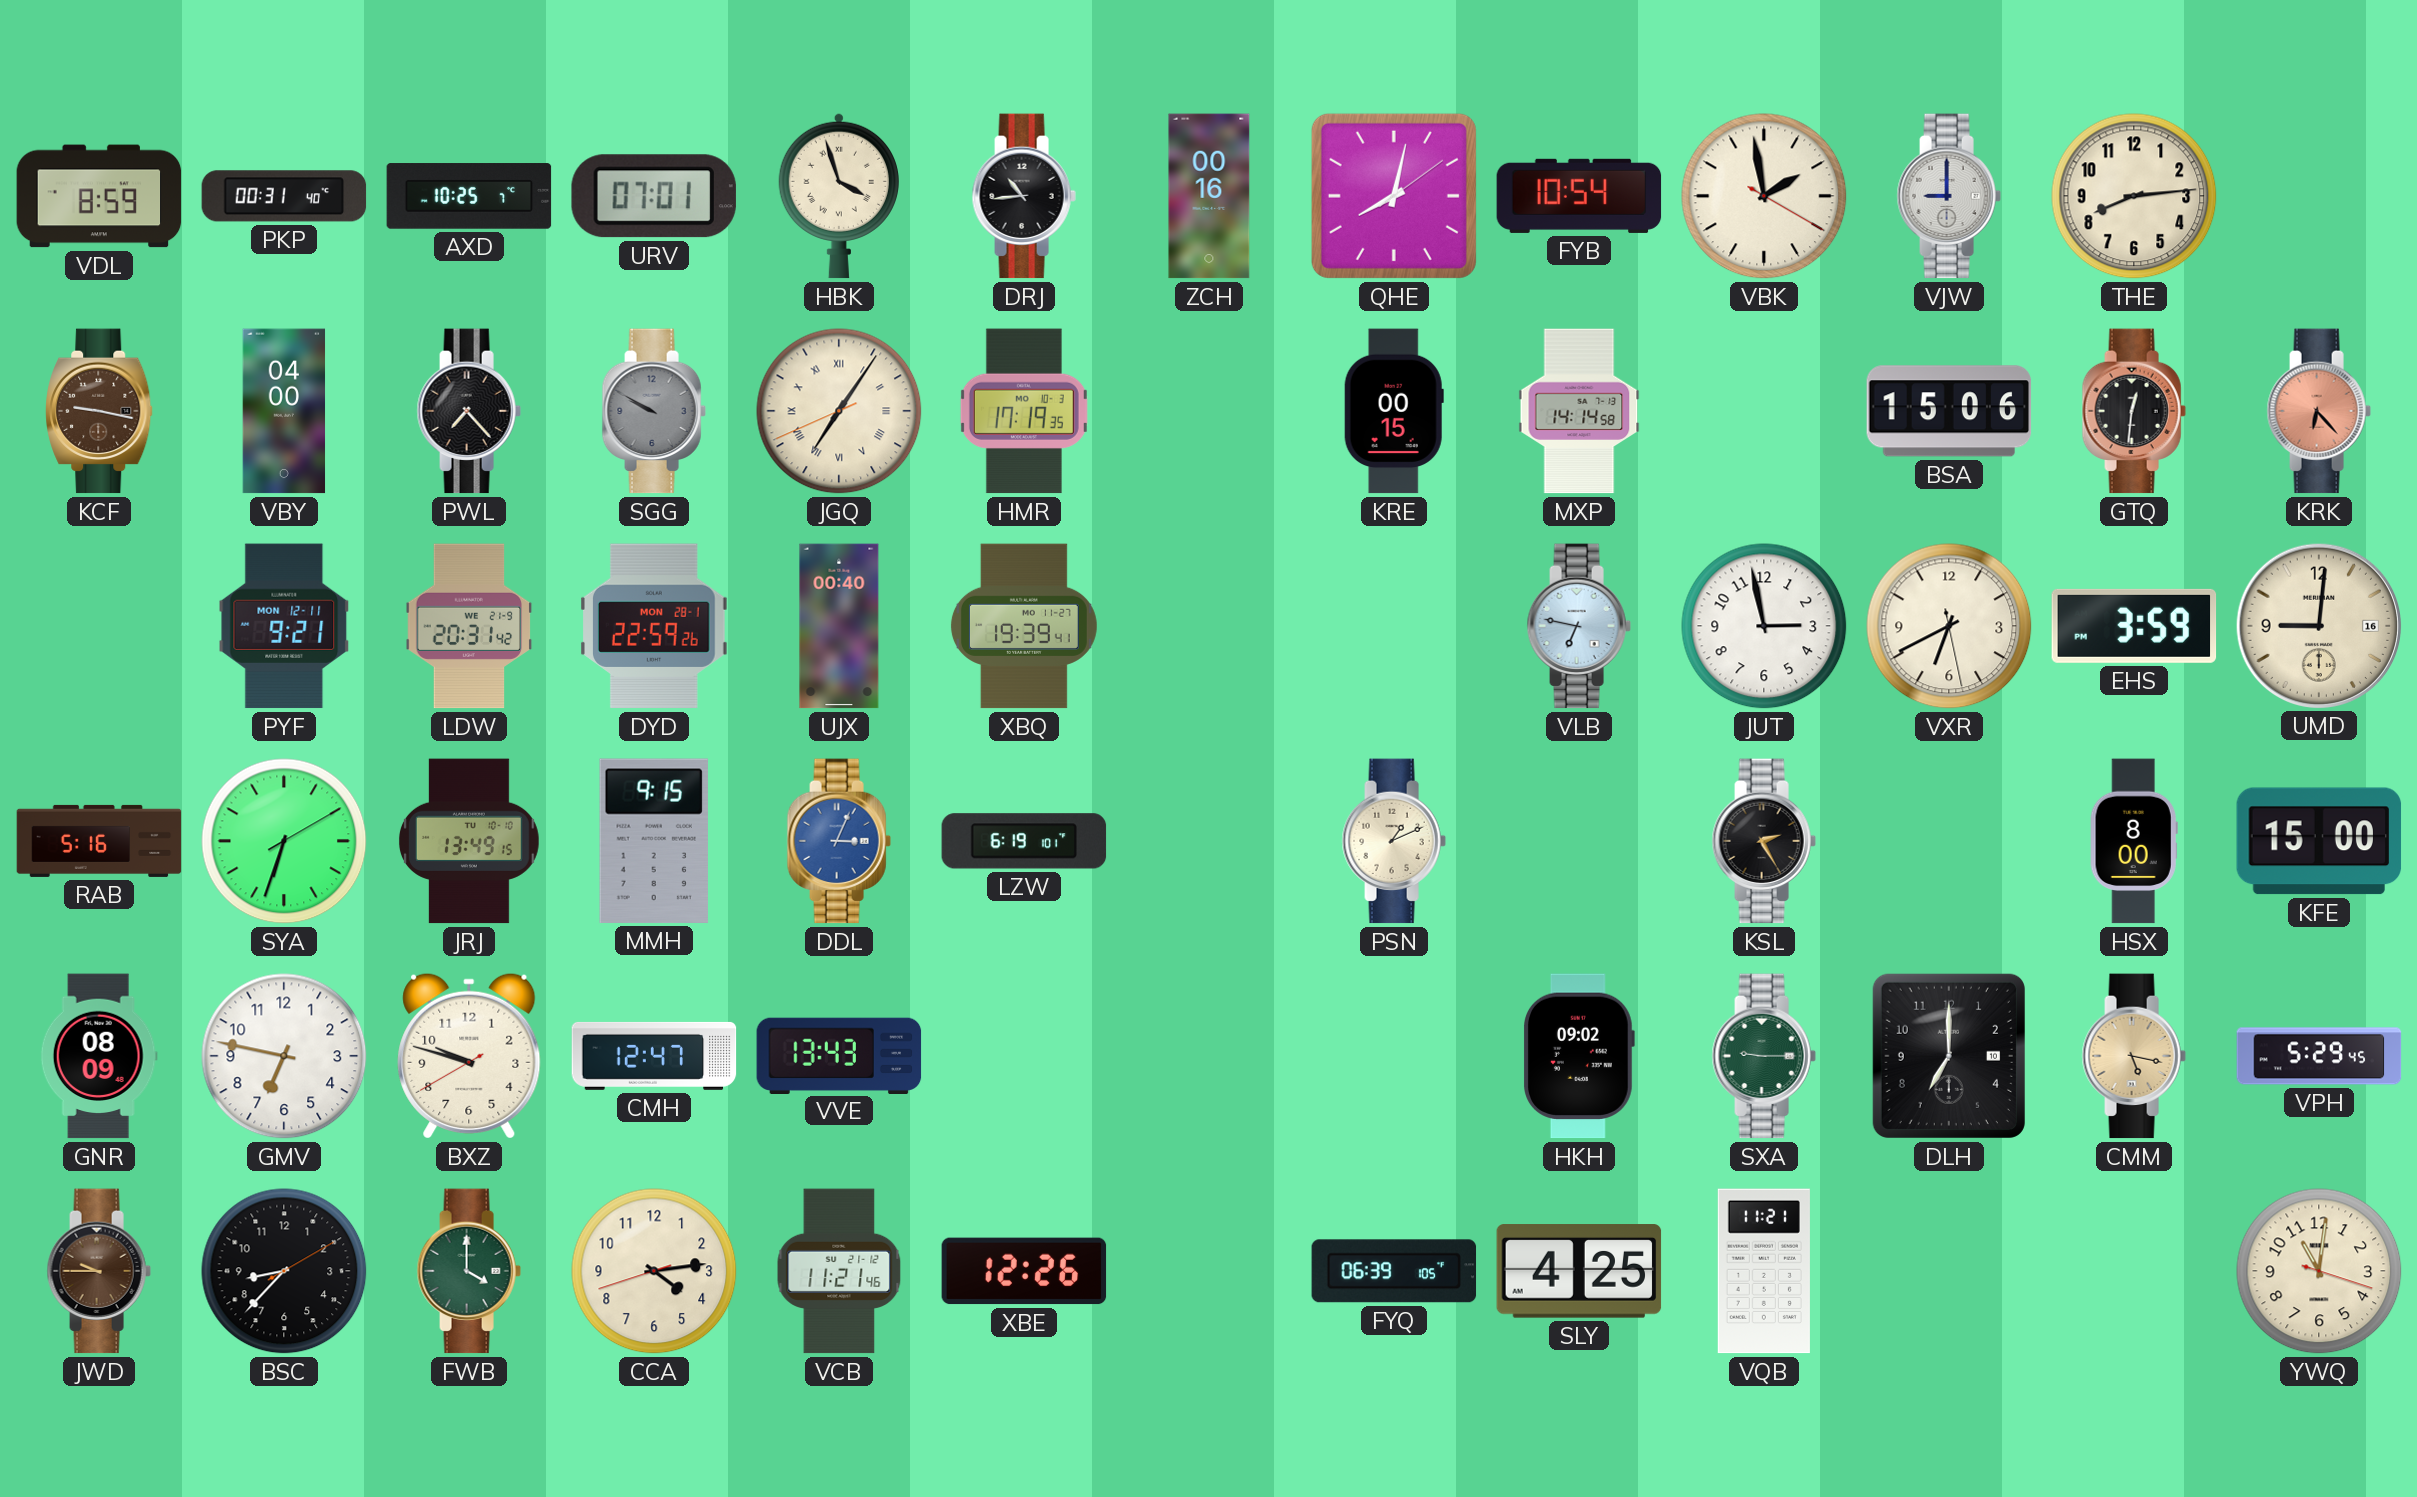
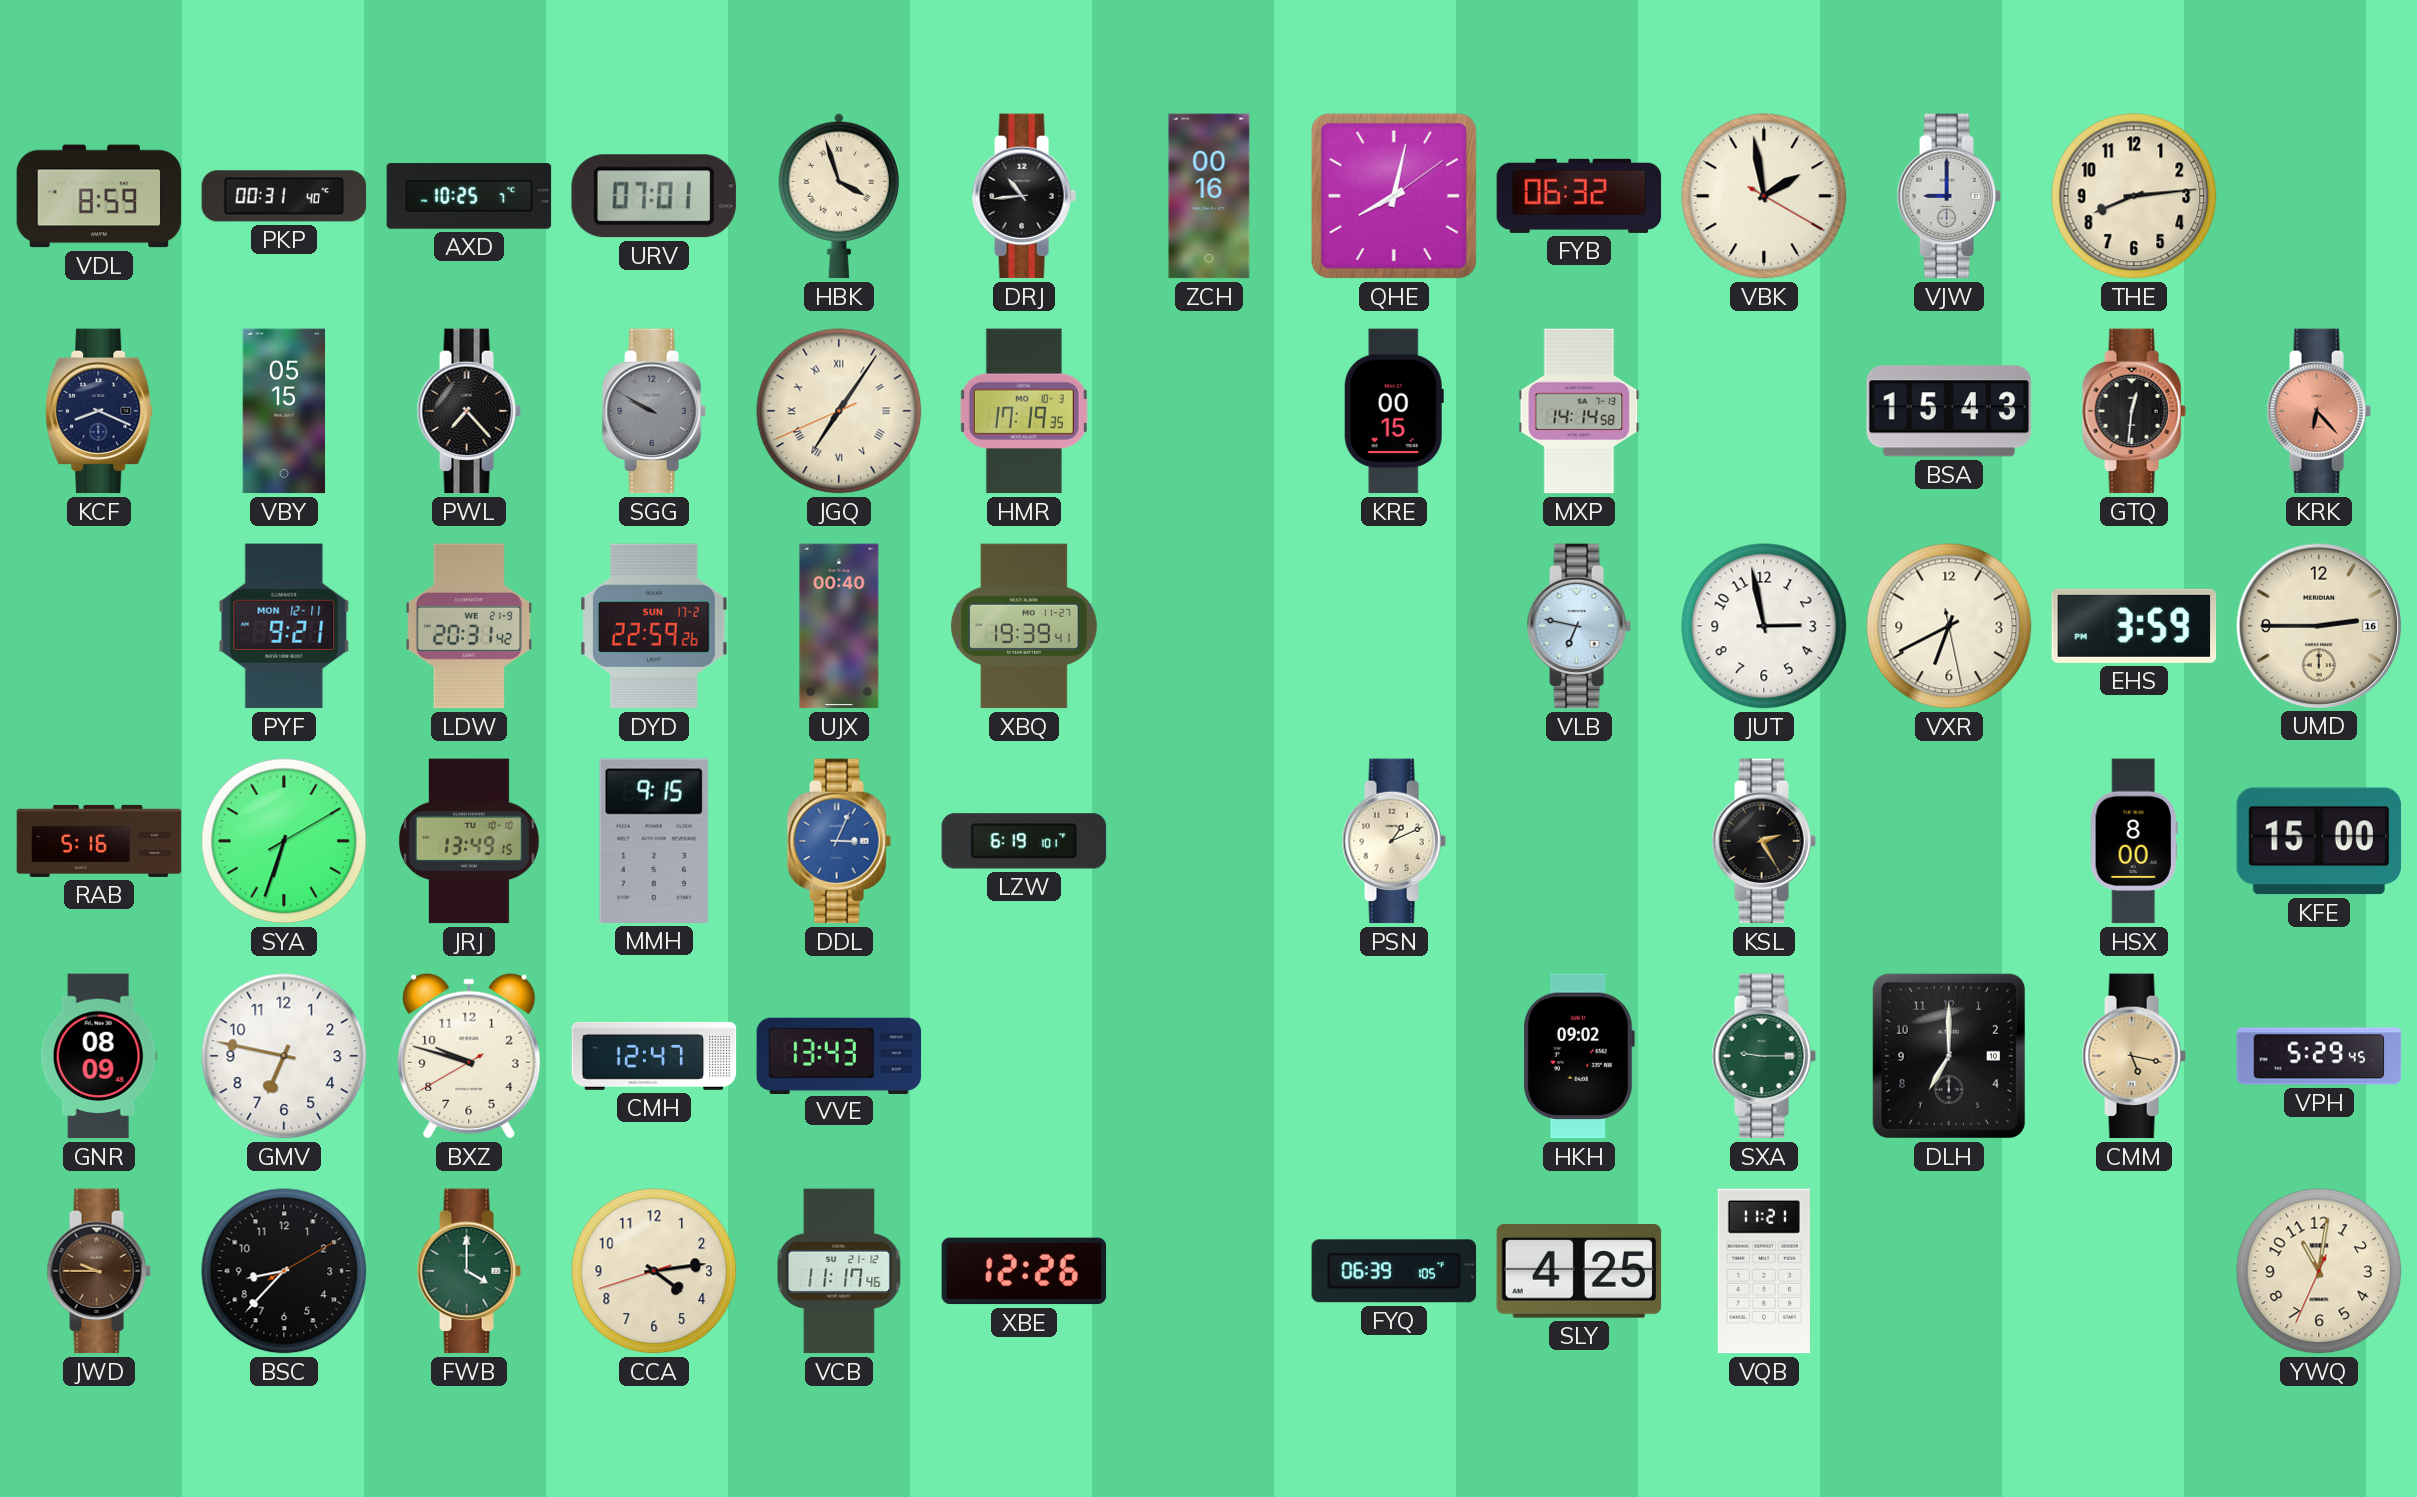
FYB: 10:54 -> 06:32
KCF: 9:17 -> 8:19
KCF dial: brown -> navy
VBY: 04:00 -> 05:15
BSA: 15:06 -> 15:43
DYD date: MON 28-1 -> SUN 17-2
UMD: 9:01 -> 2:45
VCB: 11:21 -> 11:17
YWQ: 11:01:18 -> 11:01:34
